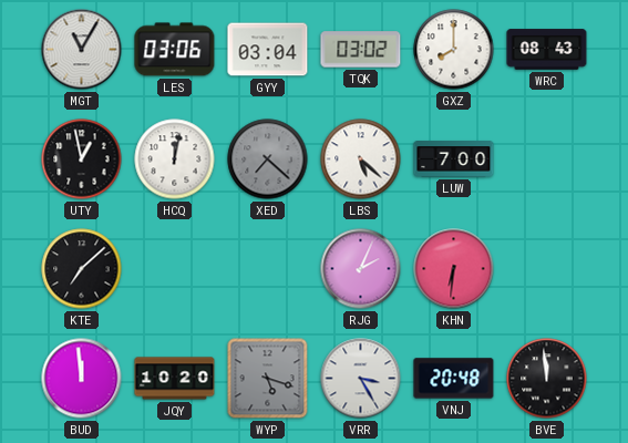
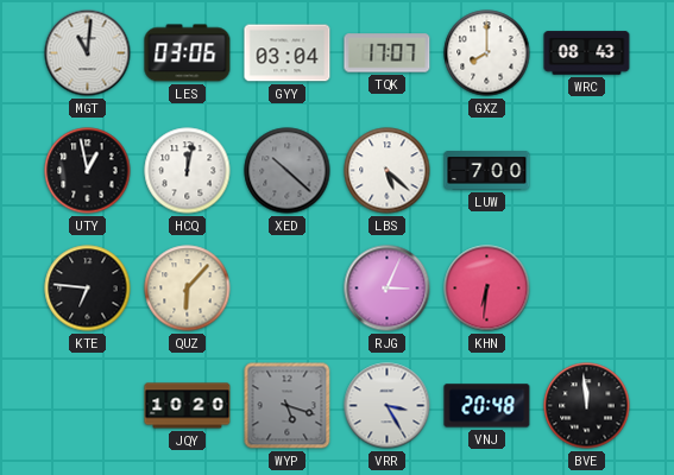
MGT: 11:05 -> 11:01
TQK: 03:02 -> 17:07
XED: 7:22 -> 10:22
KTE: 7:08 -> 6:46
QUZ: none -> 6:07
RJG: 2:04 -> 3:04
BUD: 11:59 -> none
